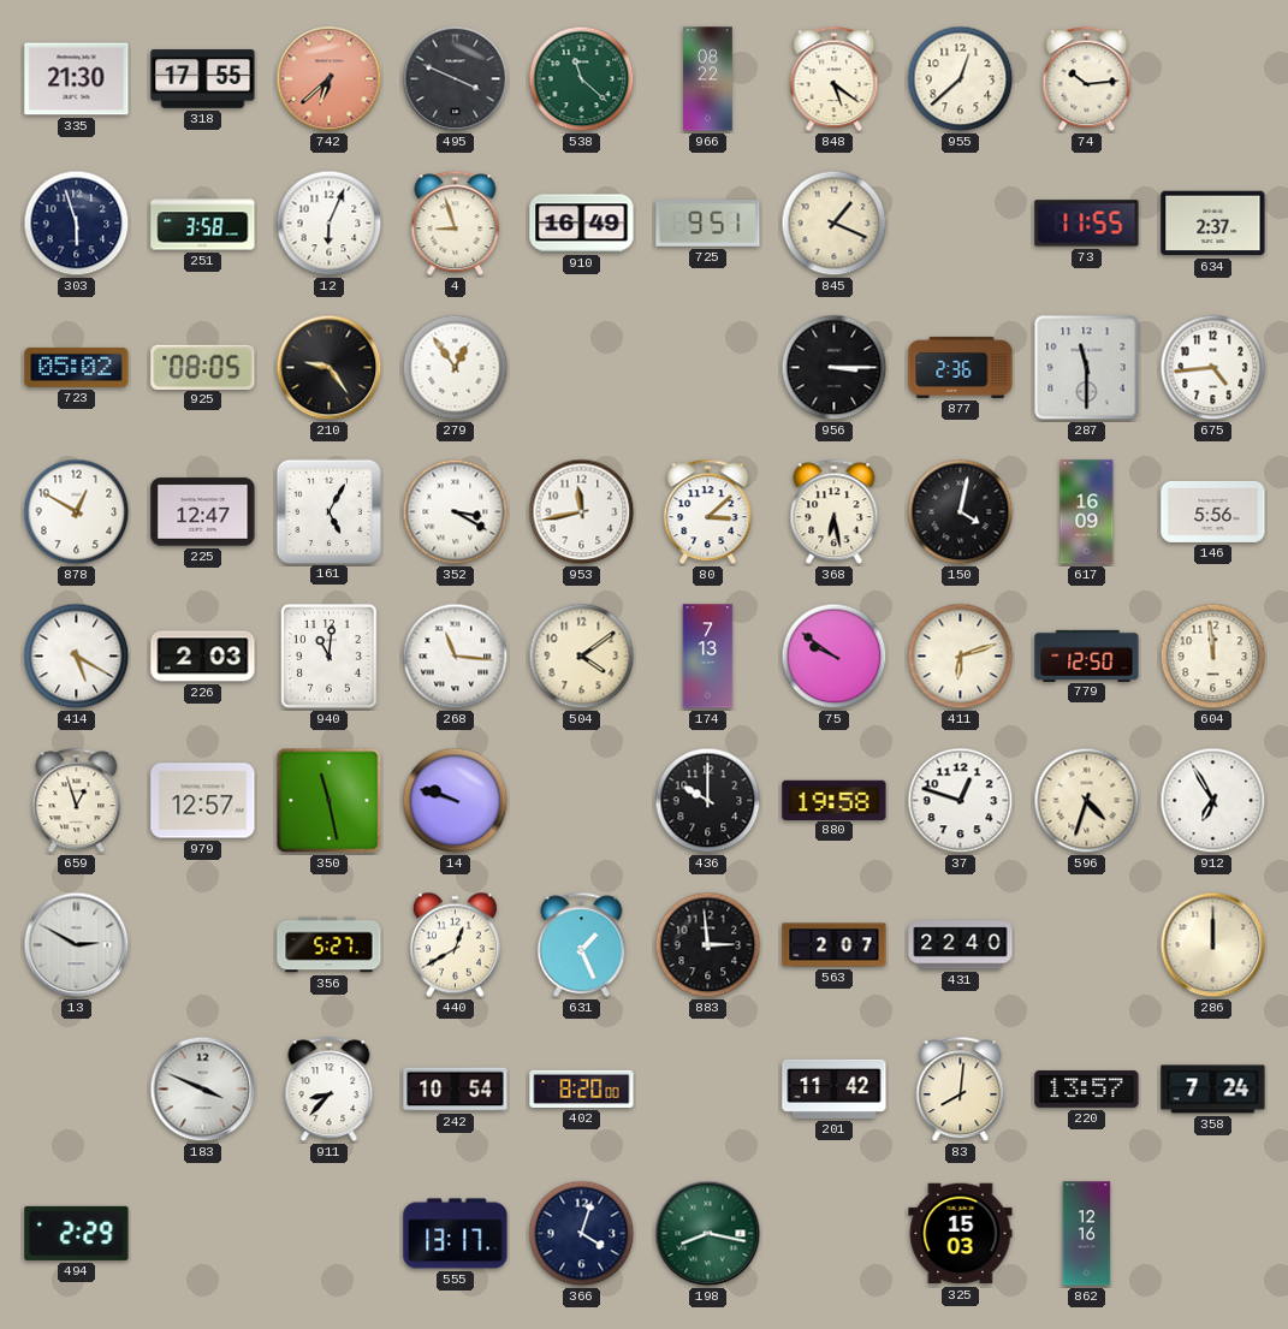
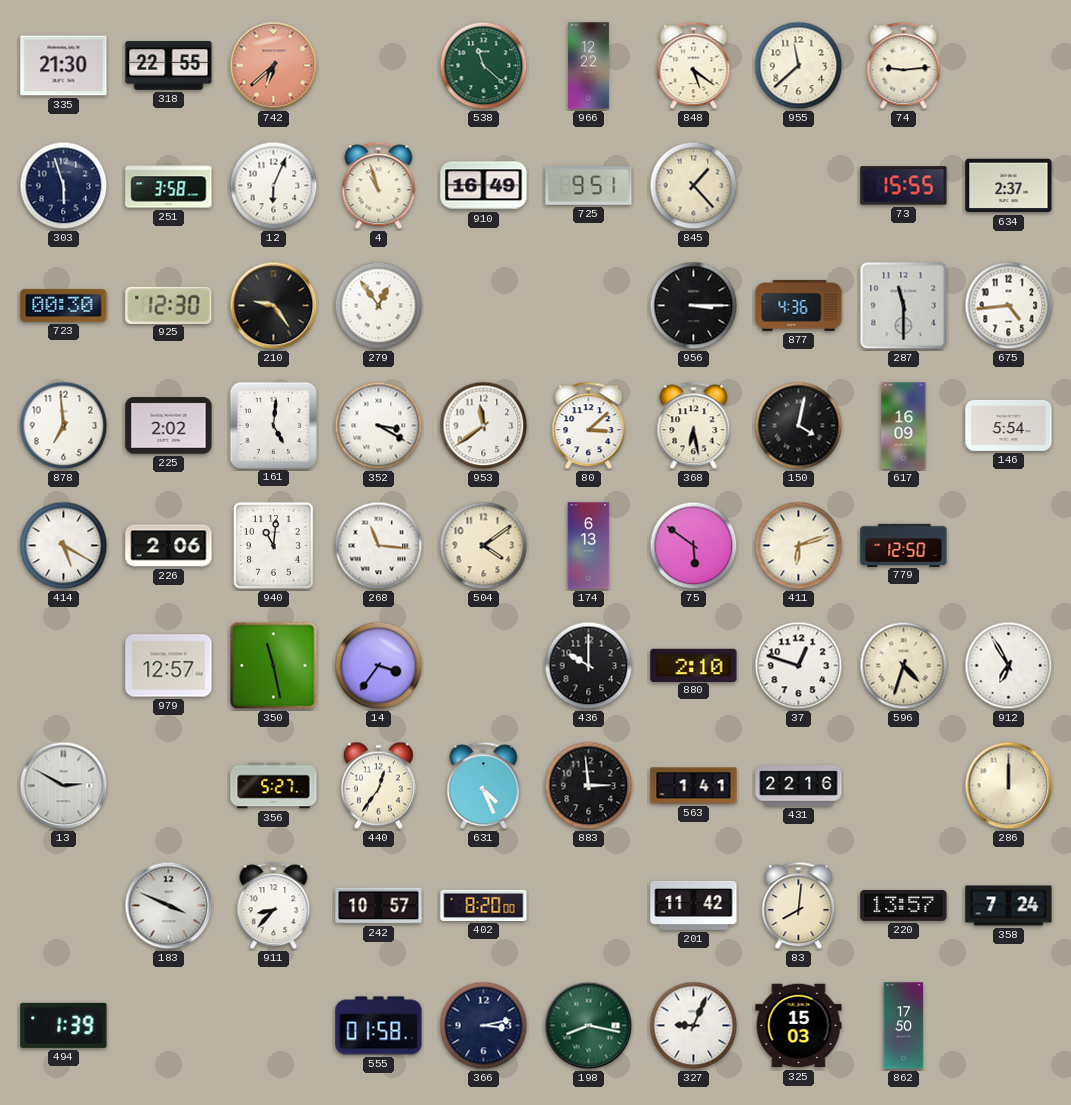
318: 17:55 -> 22:55
495: 3:49 -> none
966: 08:22 -> 12:22
955: 12:38 -> 11:38
74: 10:14 -> 9:14
4: 8:57 -> 10:57
845: 1:19 -> 1:23
73: 11:55 -> 15:55
723: 05:02 -> 00:30
925: 08:05 -> 12:30
877: 2:36 -> 4:36
878: 12:50 -> 6:59
225: 12:47 -> 2:02
161: 5:05 -> 5:01
953: 11:43 -> 11:39
146: 5:56 -> 5:54
226: 2:03 -> 2:06
174: 7:13 -> 6:13
75: 9:51 -> 5:51
604: 11:59 -> none
659: 12:57 -> none
14: 9:48 -> 3:36
880: 19:58 -> 2:10
440: 12:40 -> 12:36
631: 1:26 -> 4:26
563: 2:07 -> 1:41
431: 22:40 -> 22:16
242: 10:54 -> 10:57
494: 2:29 -> 1:39
555: 13:17 -> 01:58
366: 4:03 -> 3:13
327: none -> 9:04
862: 12:16 -> 17:50
